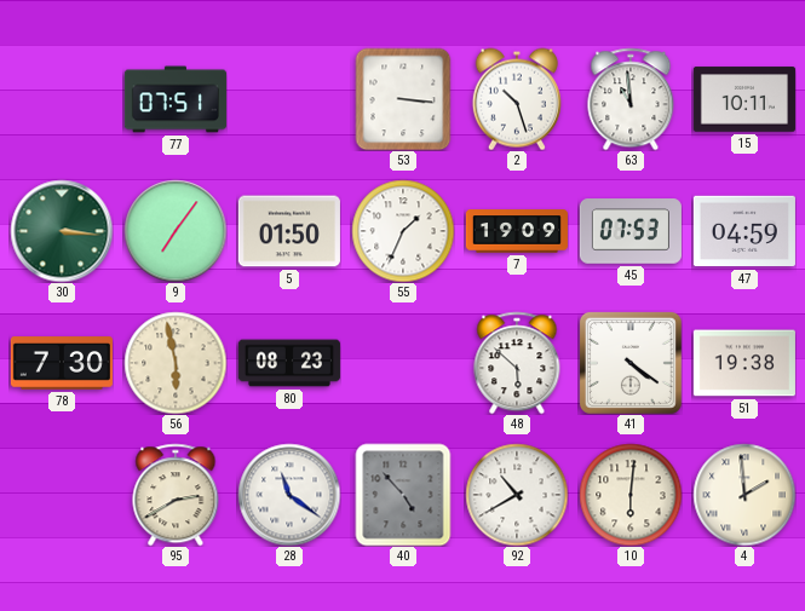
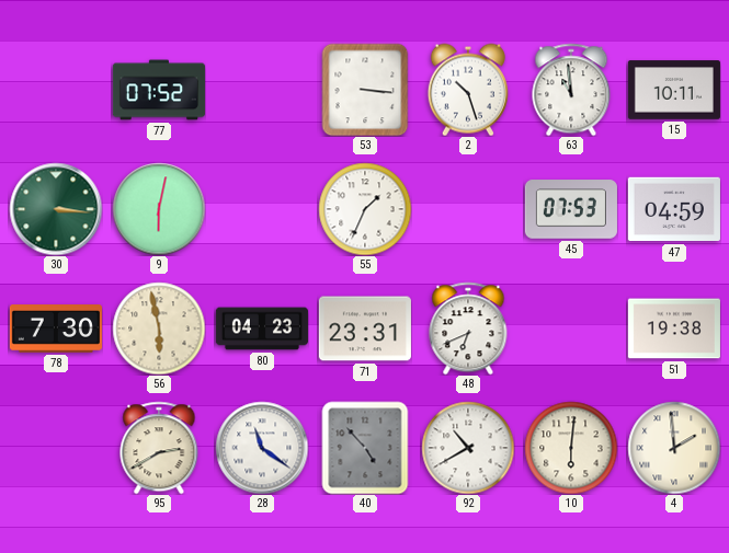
77: 07:51 -> 07:52
9: 7:06 -> 6:02
5: 01:50 -> none
7: 19:09 -> none
80: 08:23 -> 04:23
71: none -> 23:31
48: 5:52 -> 6:41
41: 4:21 -> none
